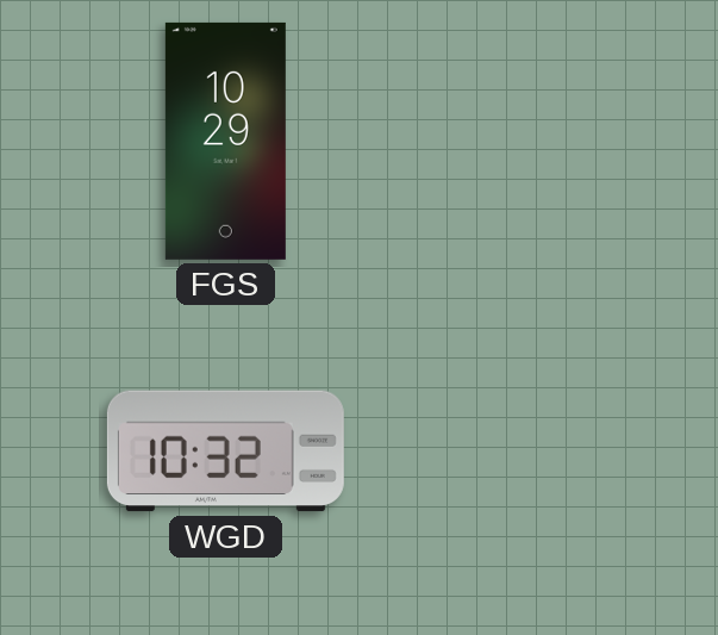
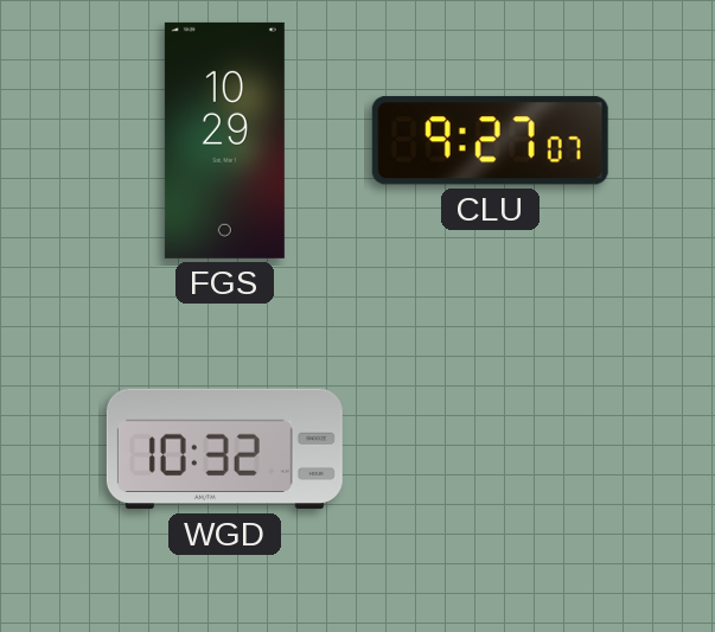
CLU: none -> 9:27
